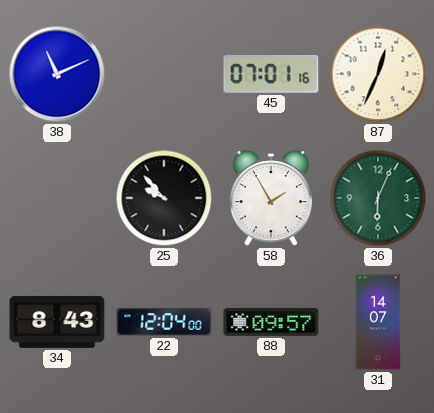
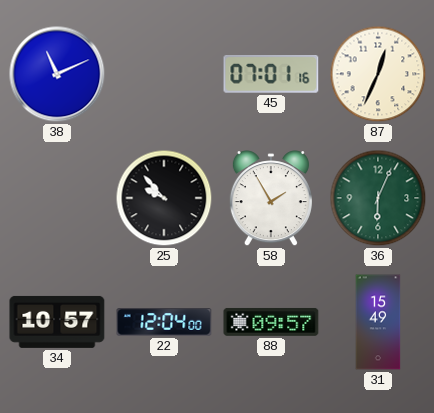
34: 8:43 -> 10:57
31: 14:07 -> 15:49
